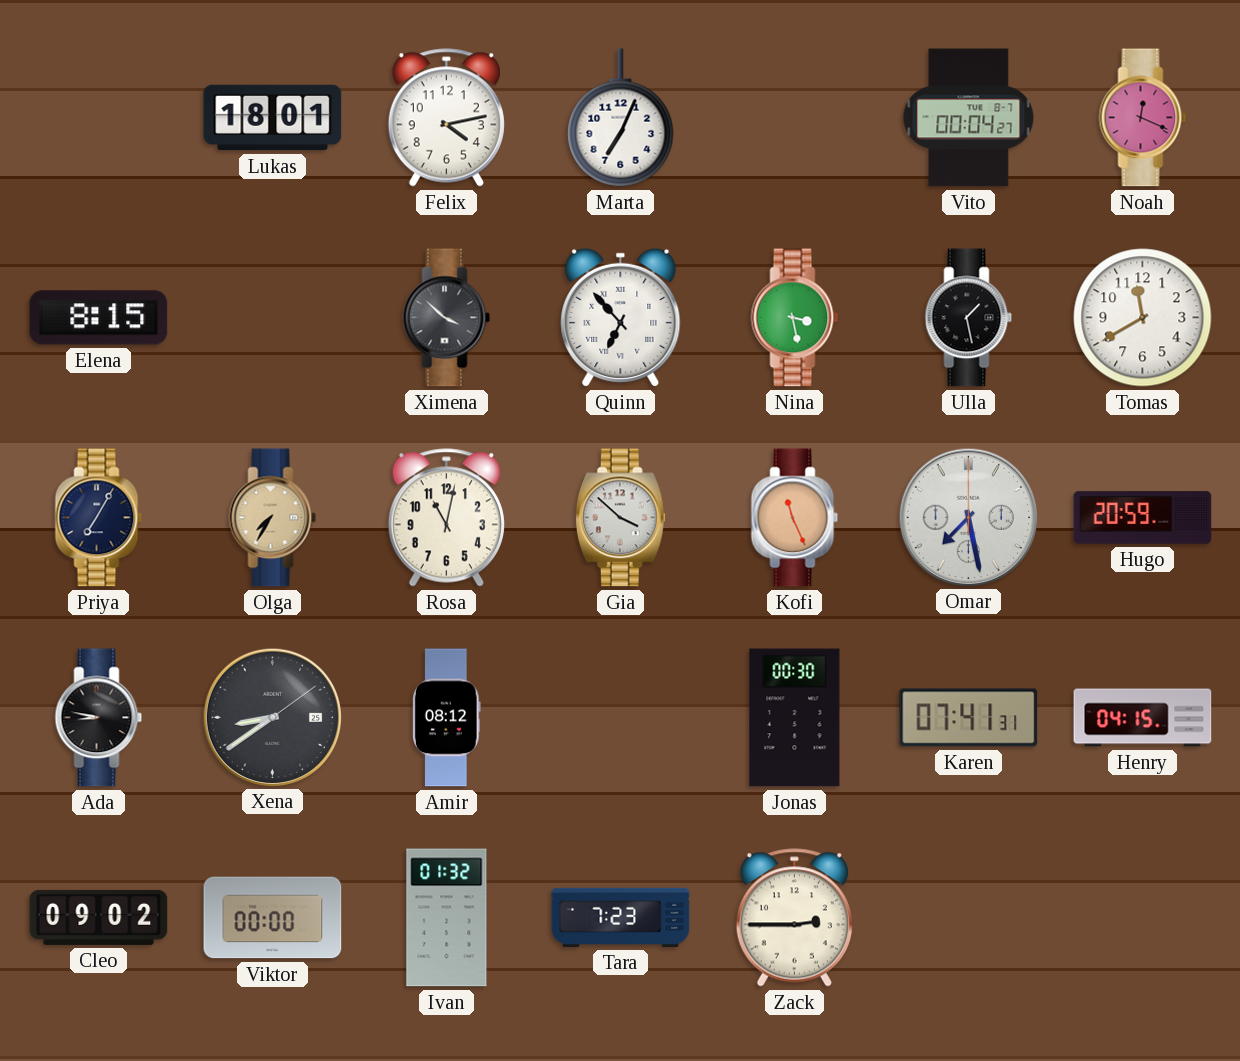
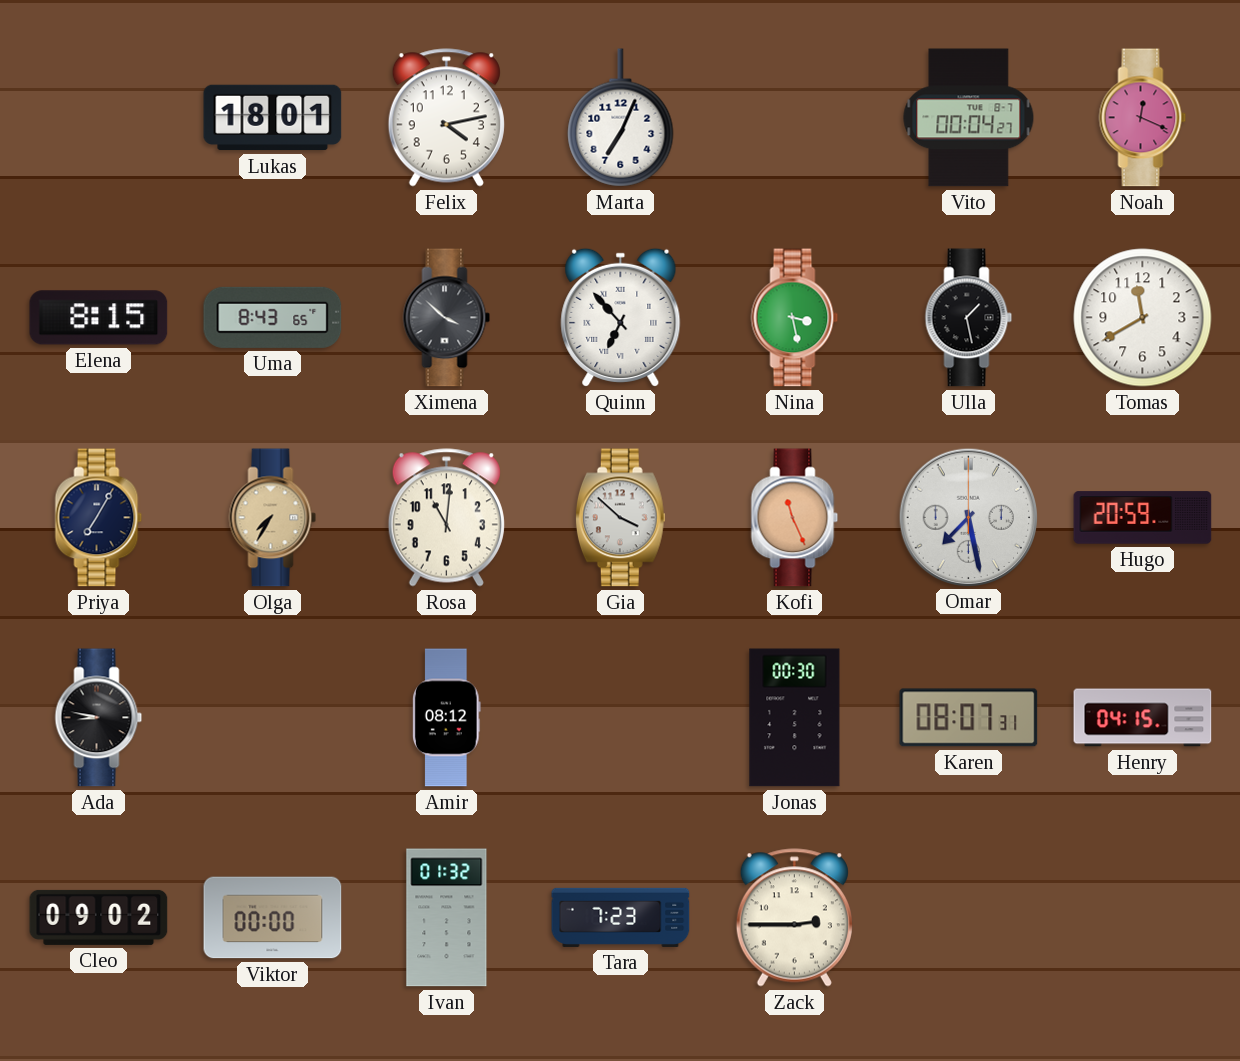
Uma: none -> 8:43
Rosa: 11:02 -> 11:01
Xena: 8:39 -> none
Karen: 07:41 -> 08:07
